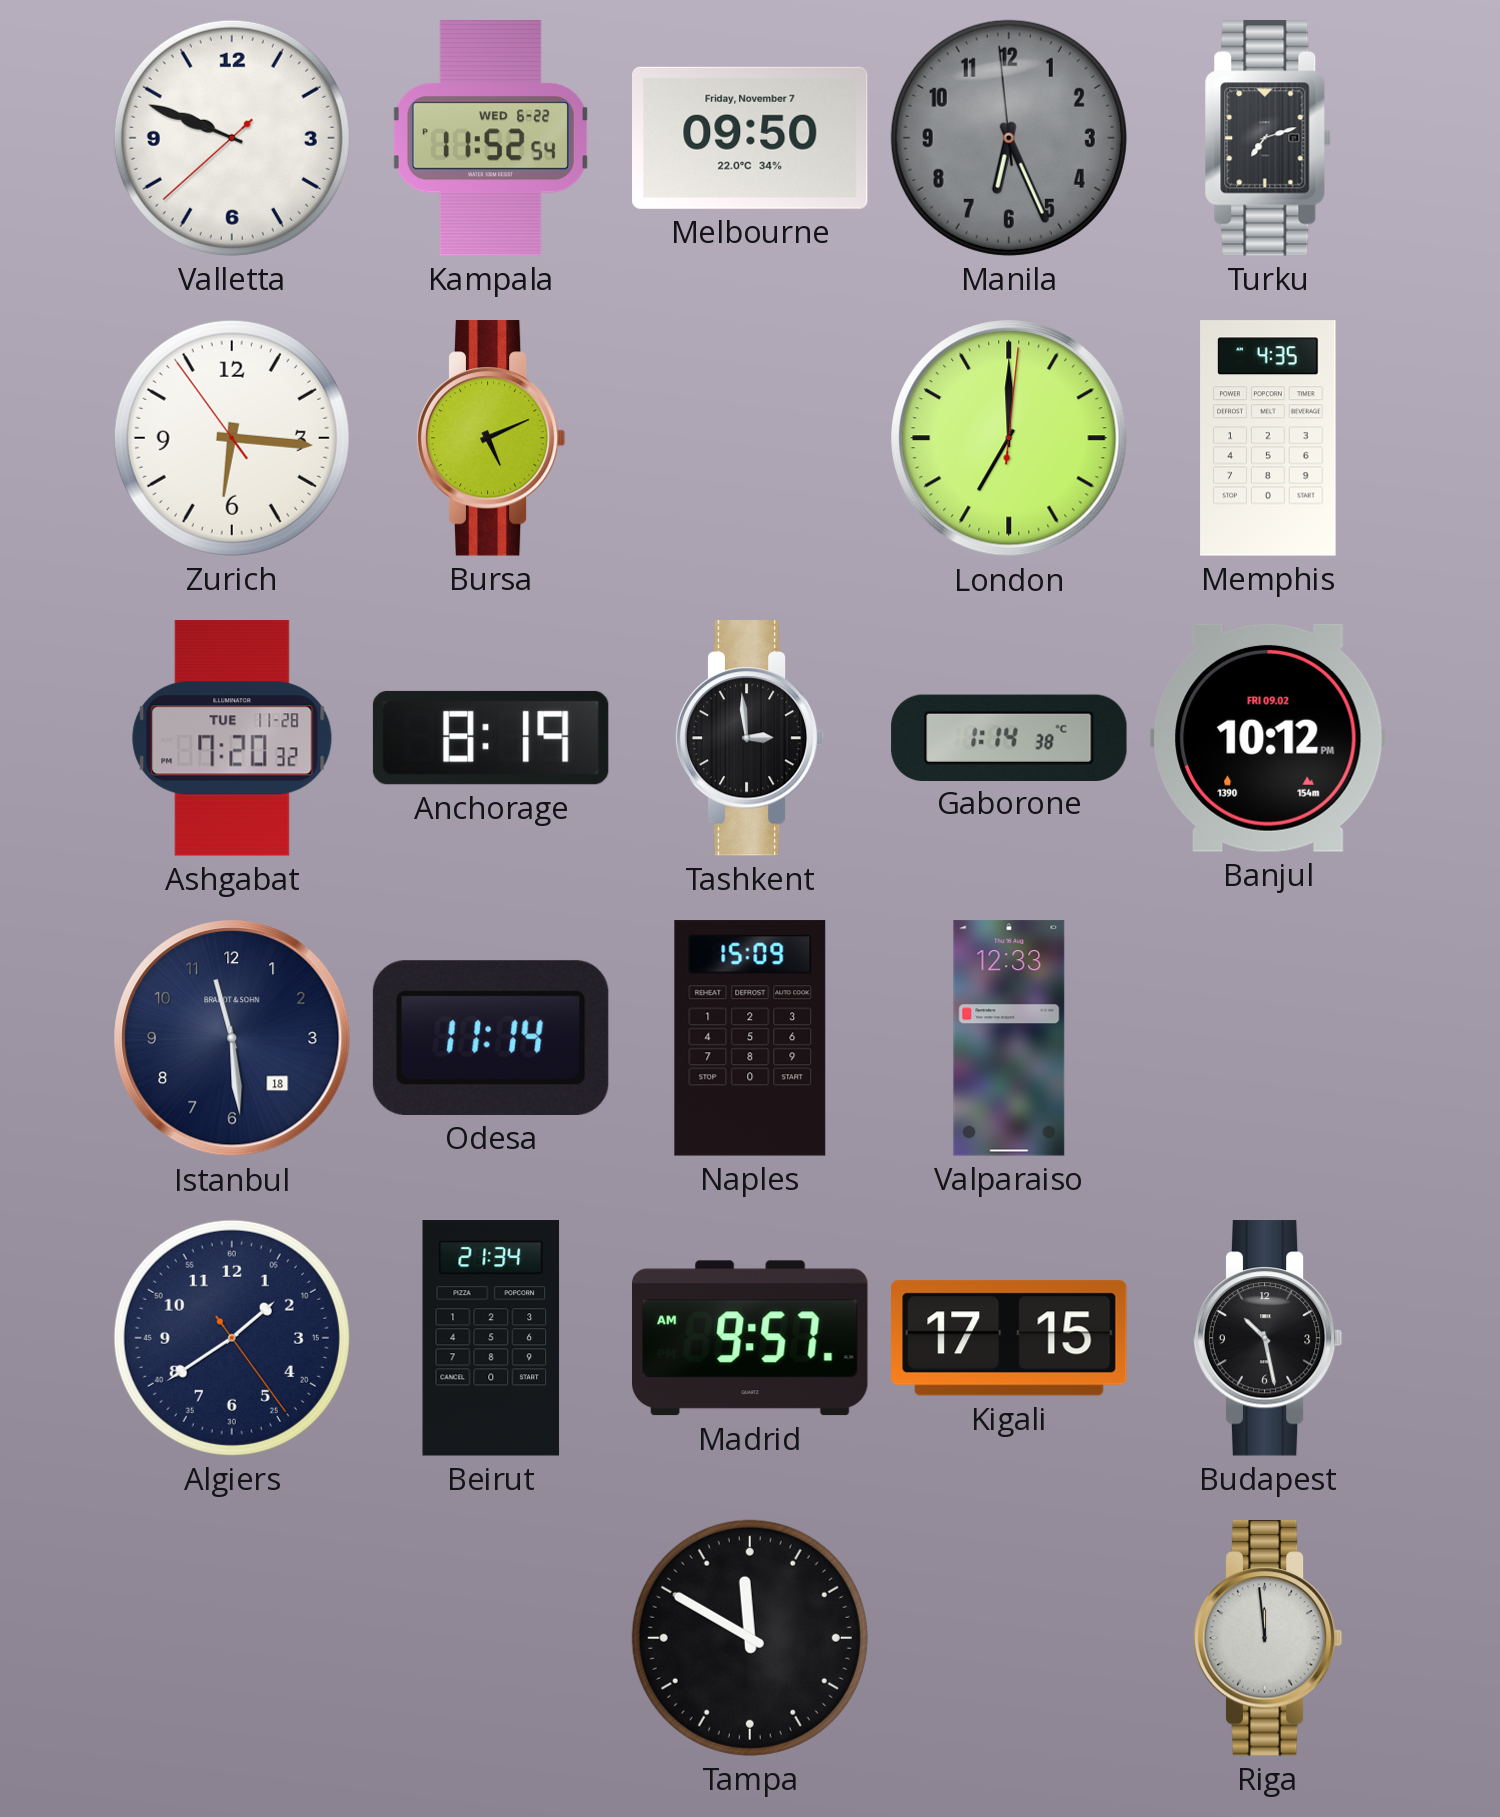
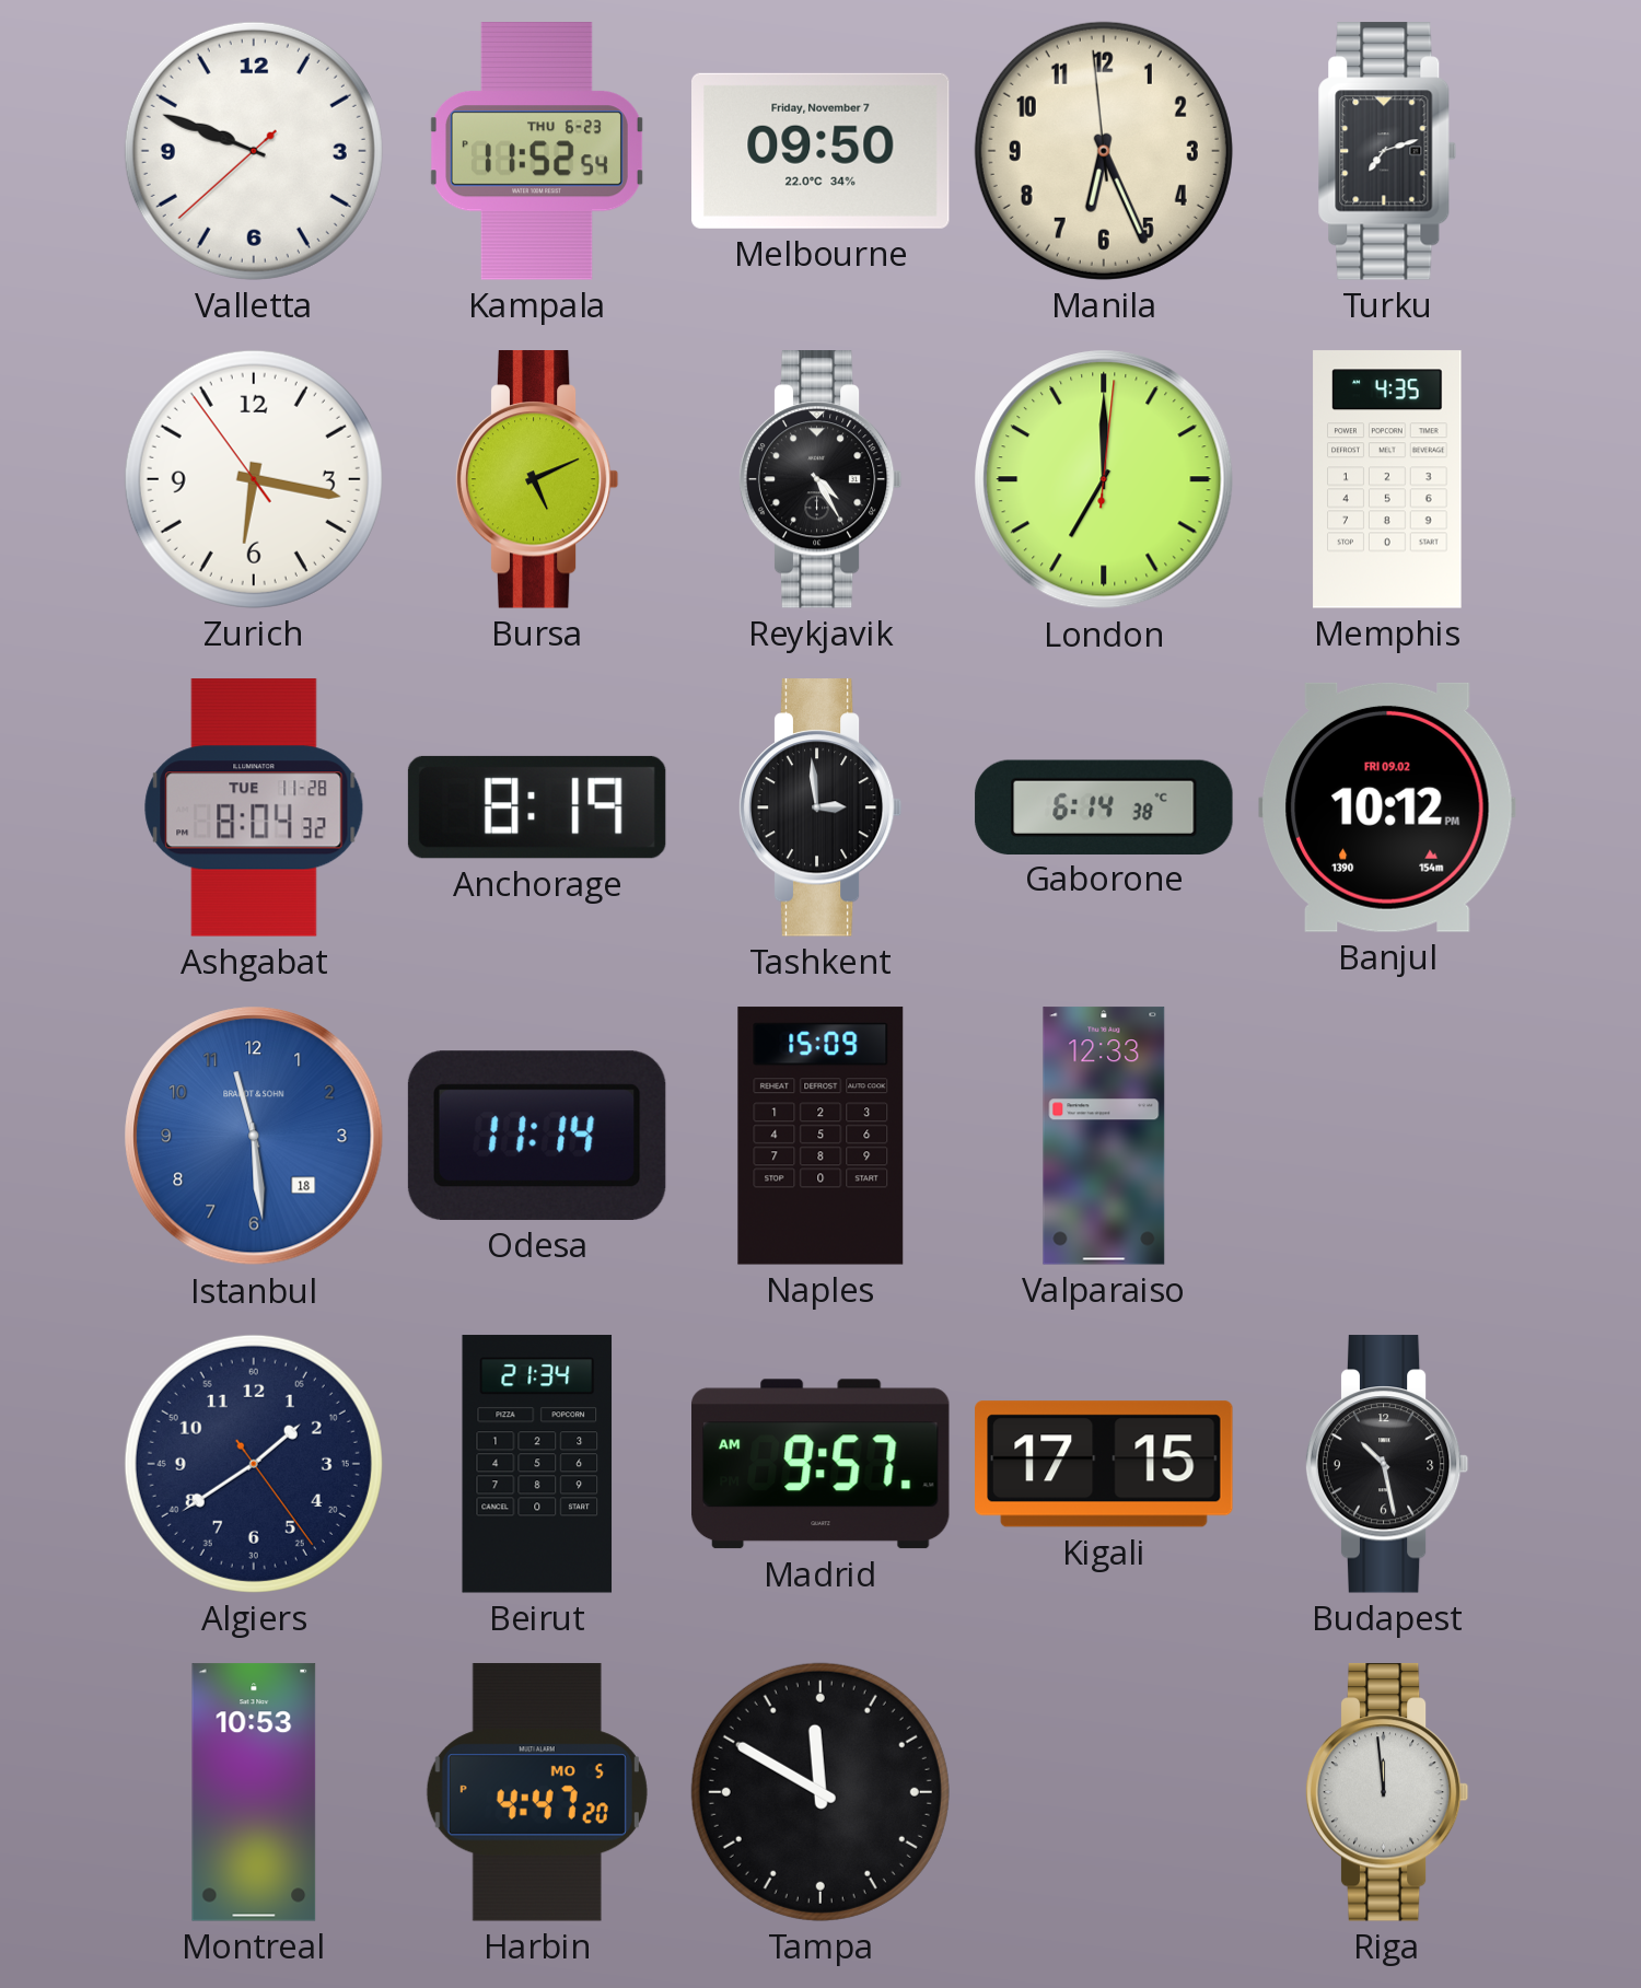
Kampala date: WED 6-22 -> THU 6-23
Manila dial: grey -> cream
Zurich: 6:15 -> 6:16
Reykjavik: none -> 4:25
Ashgabat: 7:20 -> 8:04
Gaborone: 1:14 -> 6:14
Istanbul dial: navy -> blue
Montreal: none -> 10:53
Harbin: none -> 4:47
